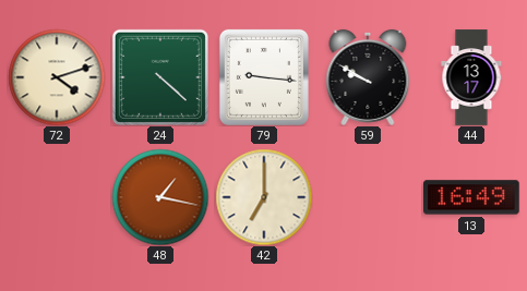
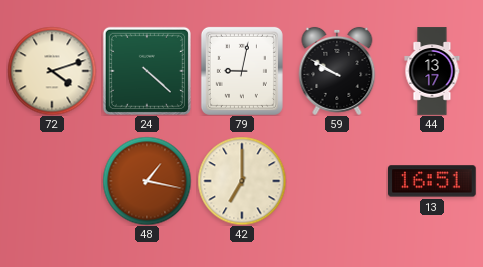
79: 9:16 -> 9:02
13: 16:49 -> 16:51
